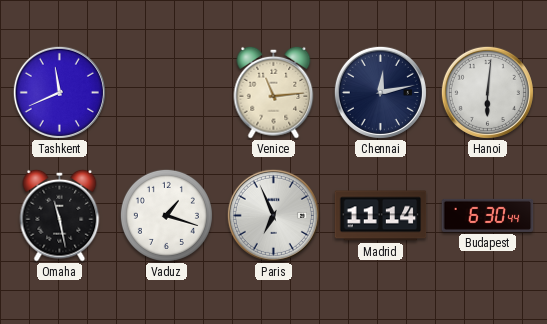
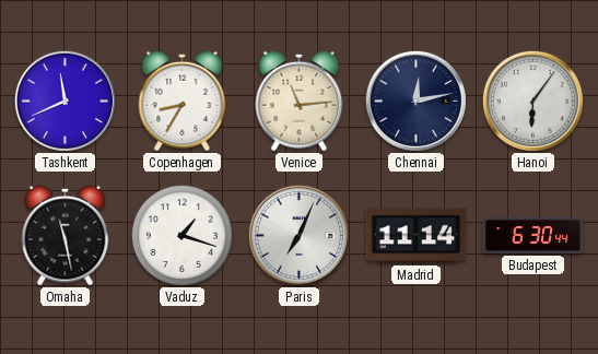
Copenhagen: none -> 8:35
Hanoi: 6:01 -> 6:06
Paris: 6:56 -> 7:04
